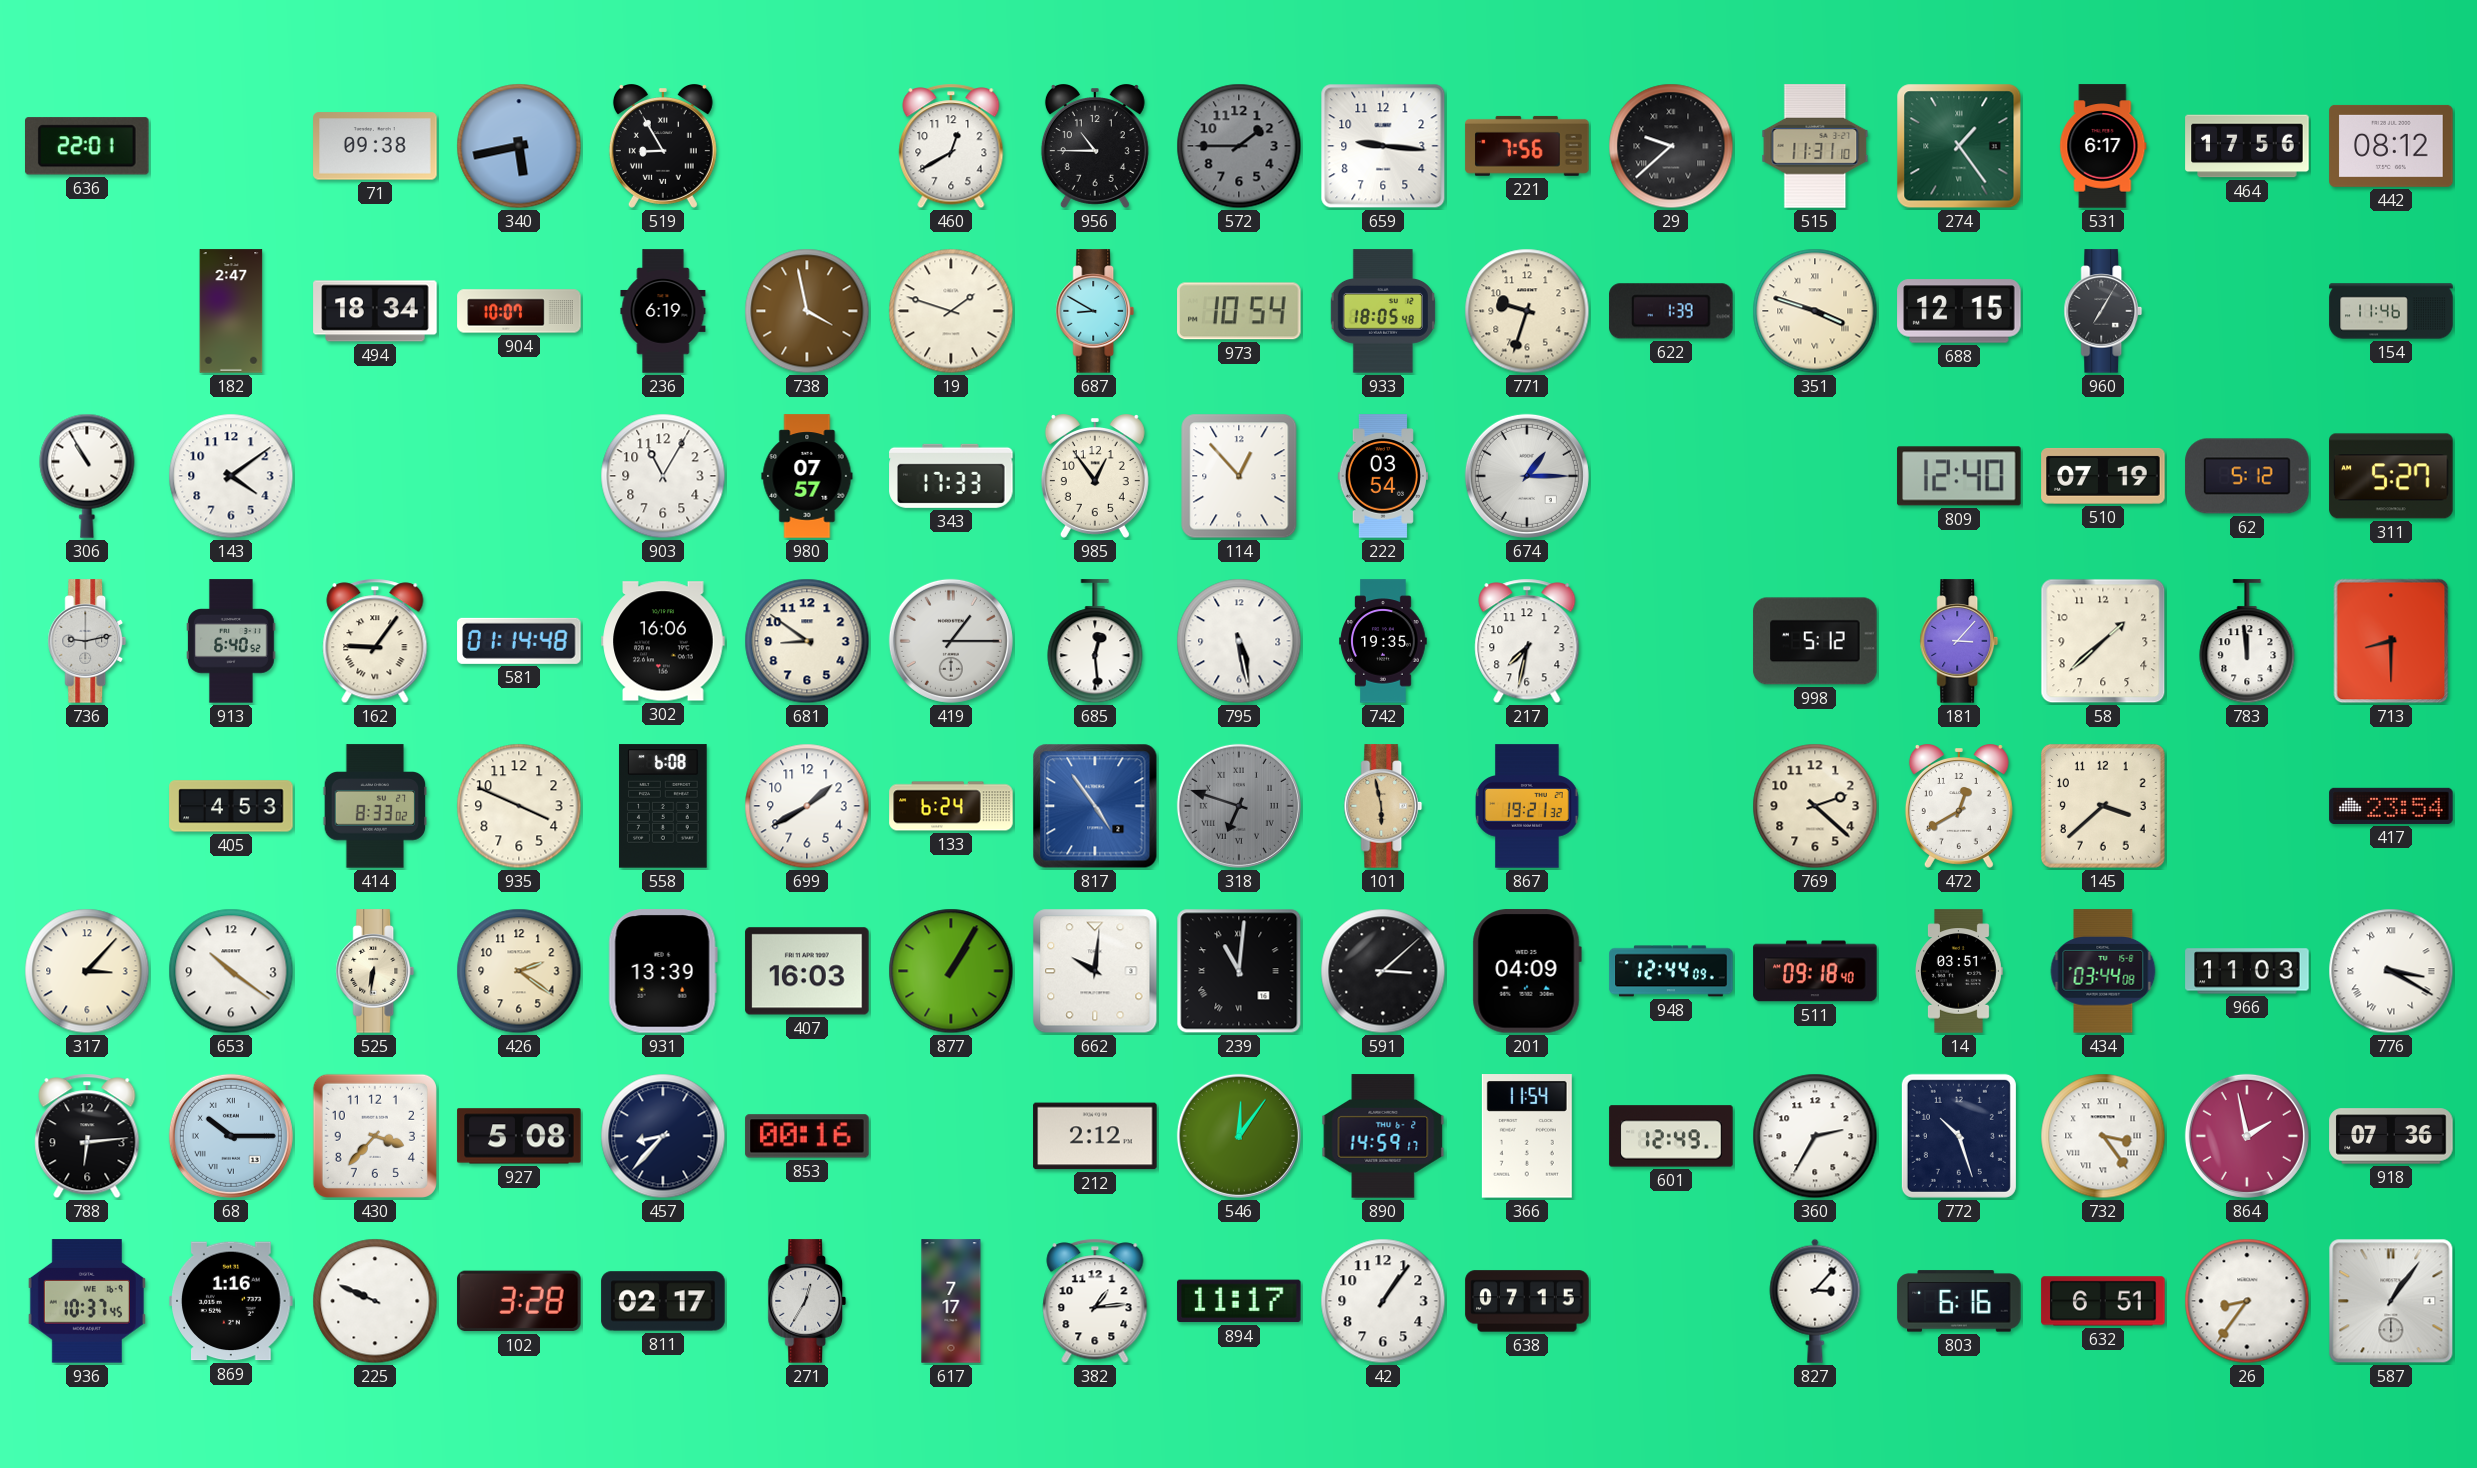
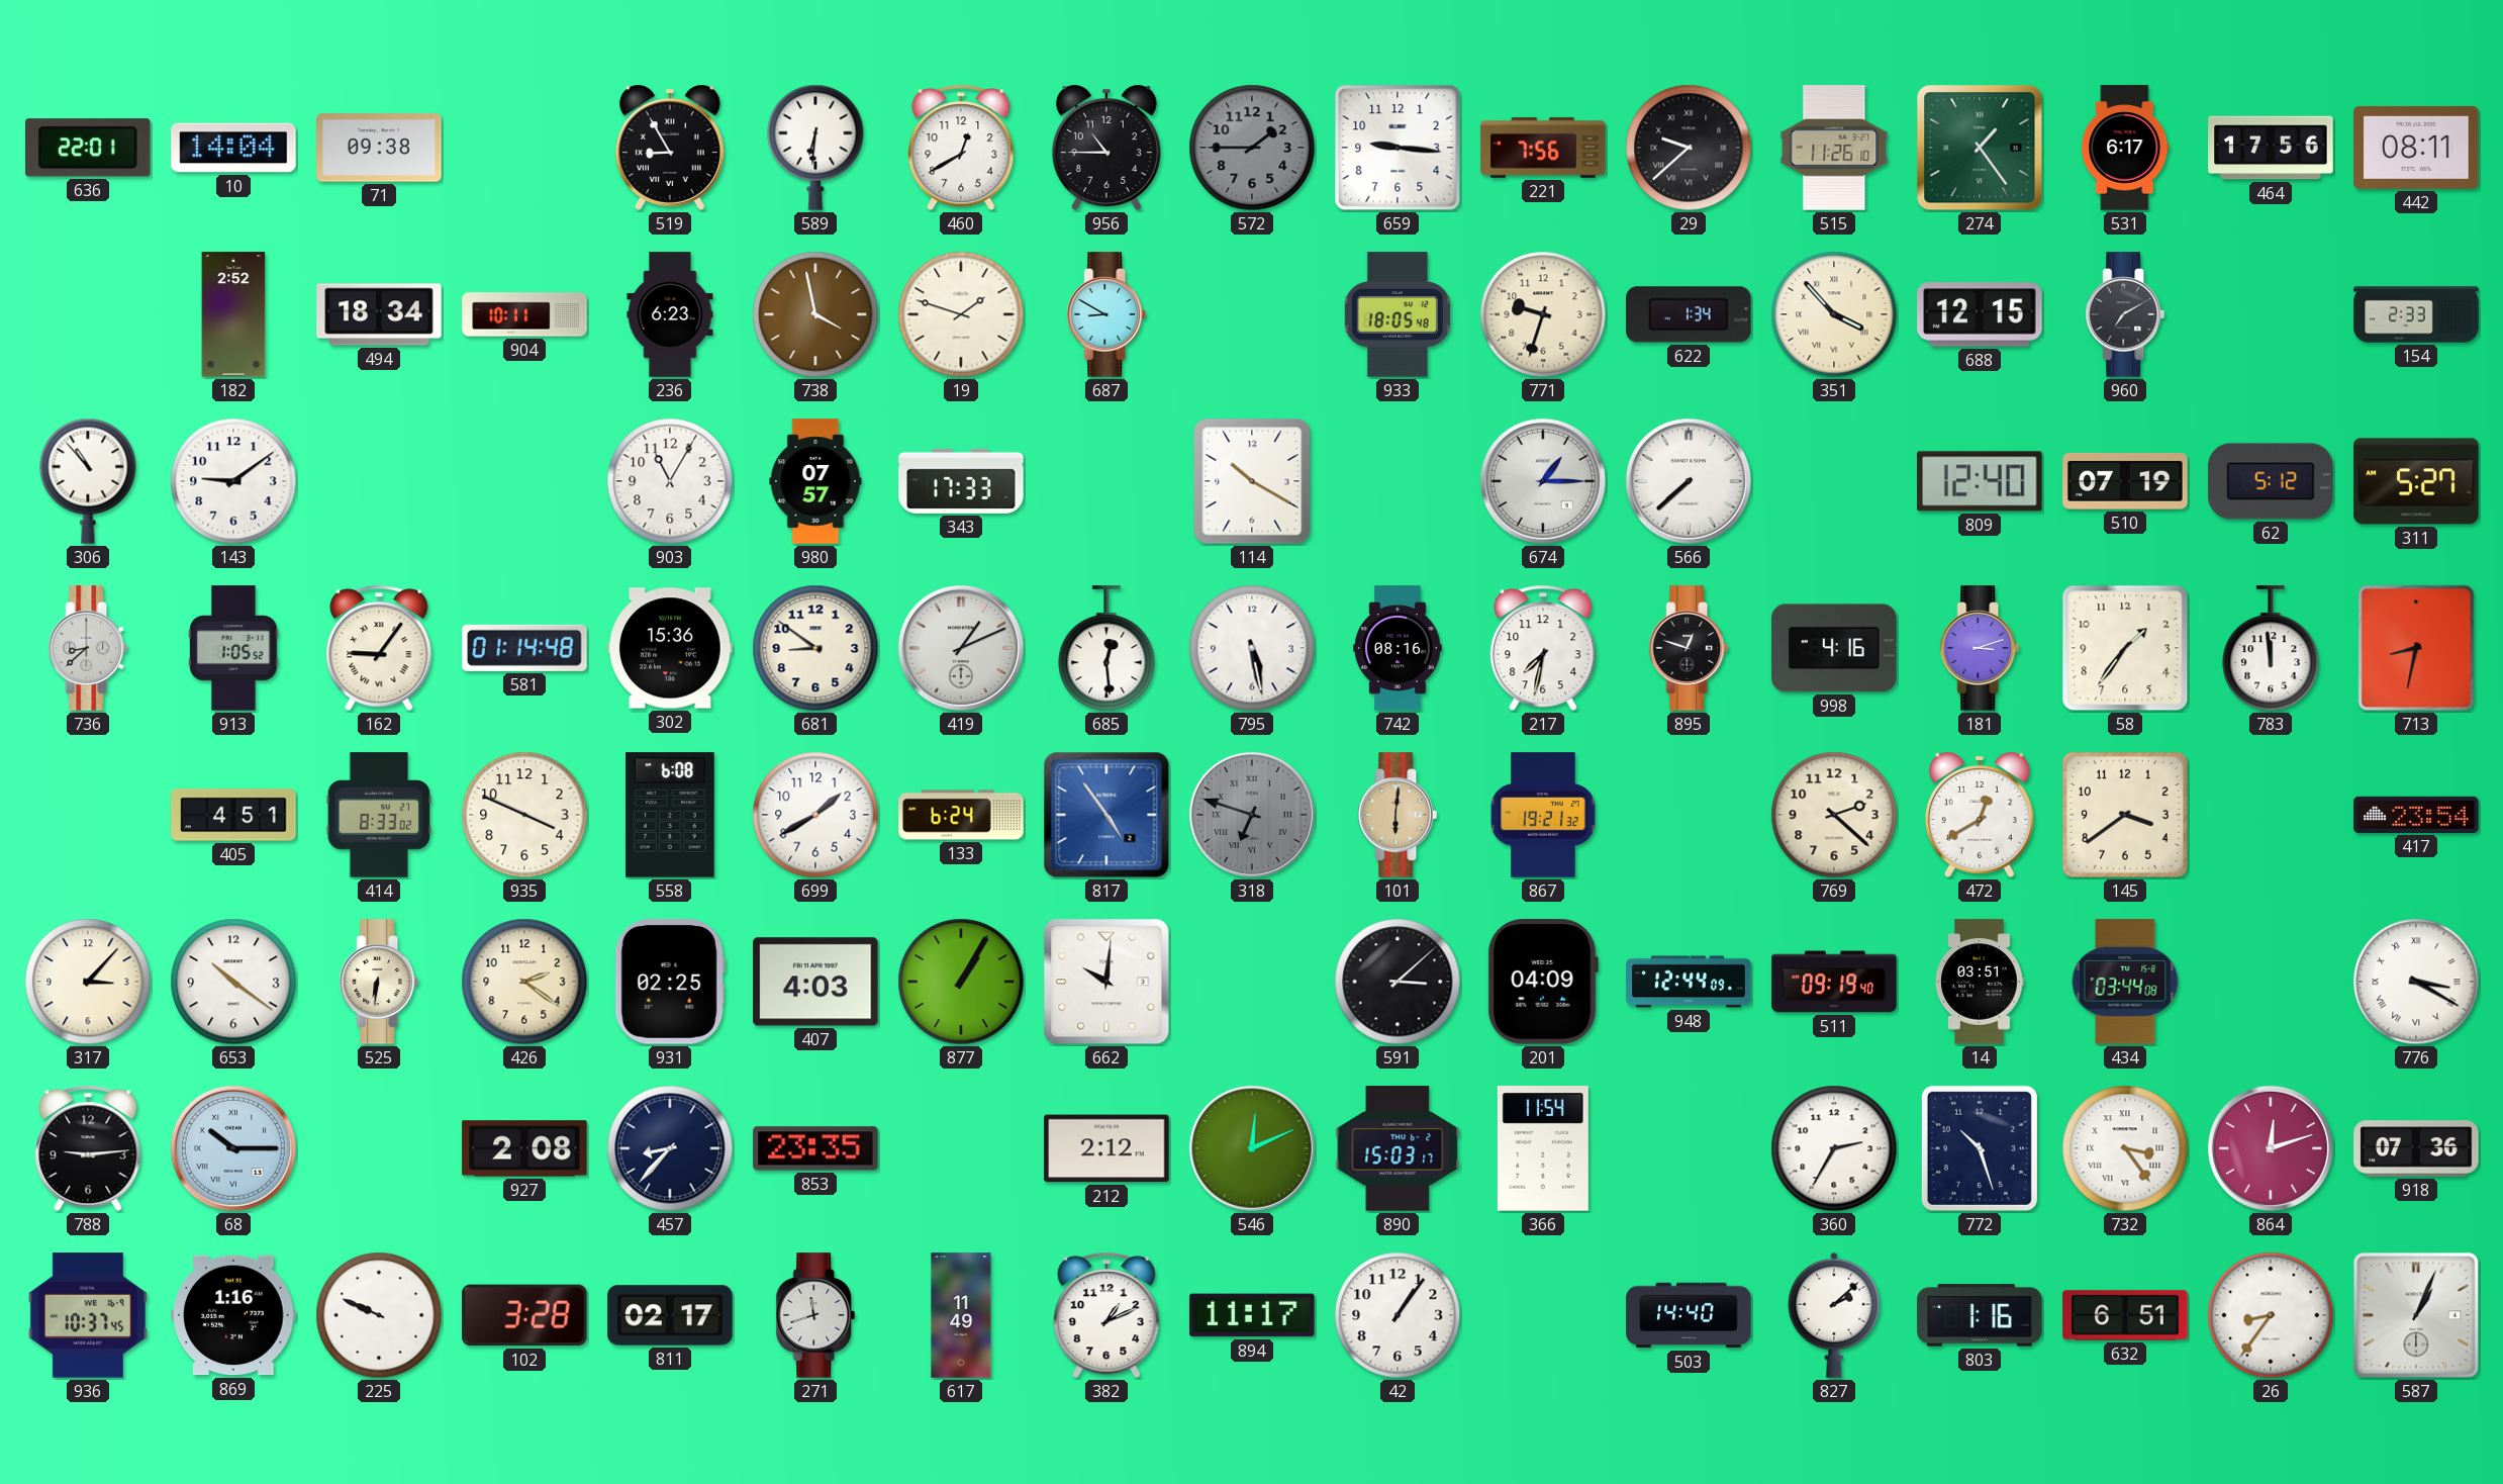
10: none -> 14:04
340: 5:43 -> none
589: none -> 6:31
515: 11:31 -> 11:26
442: 08:12 -> 08:11
182: 2:47 -> 2:52
904: 10:07 -> 10:11
236: 6:19 -> 6:23
973: 10:54 -> none
622: 1:39 -> 1:34
351: 3:48 -> 3:53
960: 7:05 -> 7:10
154: 11:46 -> 2:33
306: 10:55 -> 10:53
143: 4:09 -> 9:09
985: 12:54 -> none
114: 12:53 -> 10:20
222: 03:54 -> none
566: none -> 7:38
736: 9:13 -> 8:38
913: 6:40 -> 1:05
302: 16:06 -> 15:36
419: 1:15 -> 1:11
742: 19:35 -> 08:16
895: none -> 12:48
998: 5:12 -> 4:16
181: 3:07 -> 3:12
58: 1:38 -> 1:36
713: 8:30 -> 8:32
405: 4:53 -> 4:51
101: 5:58 -> 6:01
145: 3:38 -> 3:39
931: 13:39 -> 02:25
407: 16:03 -> 4:03
239: 11:01 -> none
511: 09:18 -> 09:19
966: 11:03 -> none
788: 6:14 -> 9:14
430: 3:37 -> none
927: 5:08 -> 2:08
853: 00:16 -> 23:35
546: 12:06 -> 12:11
890: 14:59 -> 15:03
601: 12:49 -> none
864: 1:58 -> 12:12
271: 12:35 -> 11:42
617: 7:17 -> 11:49
382: 1:14 -> 1:11
638: 07:15 -> none
503: none -> 14:40
827: 3:07 -> 2:08
803: 6:16 -> 1:16
587: 1:06 -> 1:04
